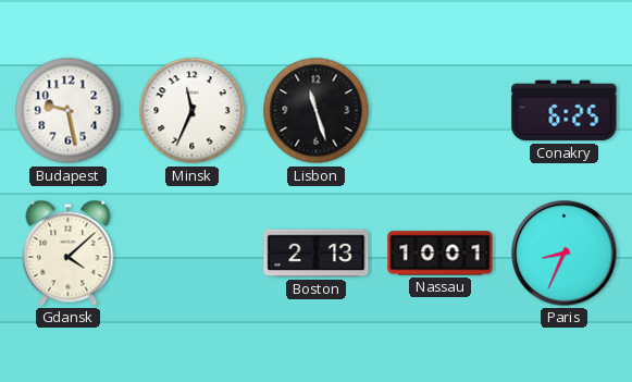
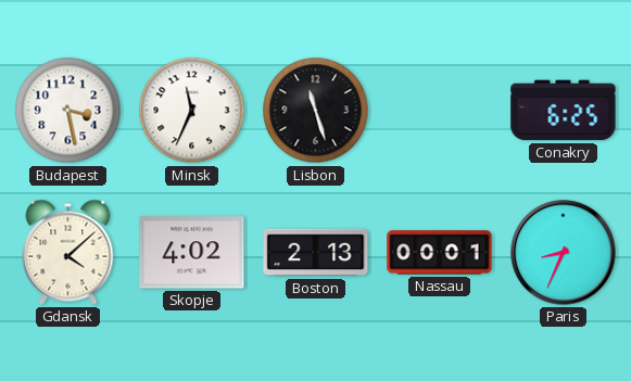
Budapest: 9:28 -> 3:28
Skopje: none -> 4:02
Nassau: 10:01 -> 00:01
